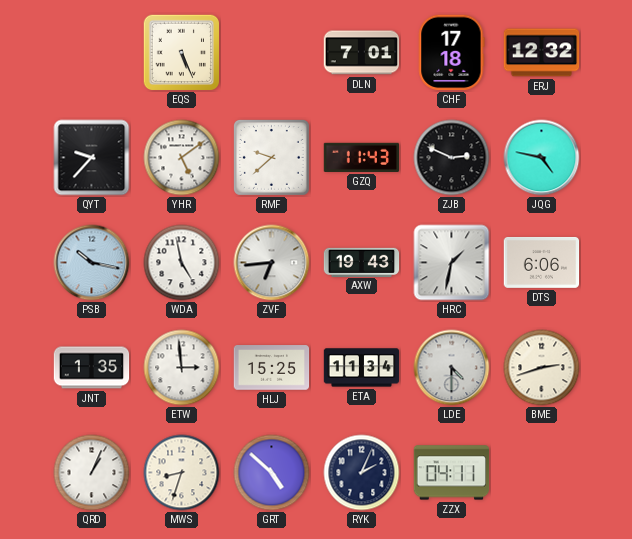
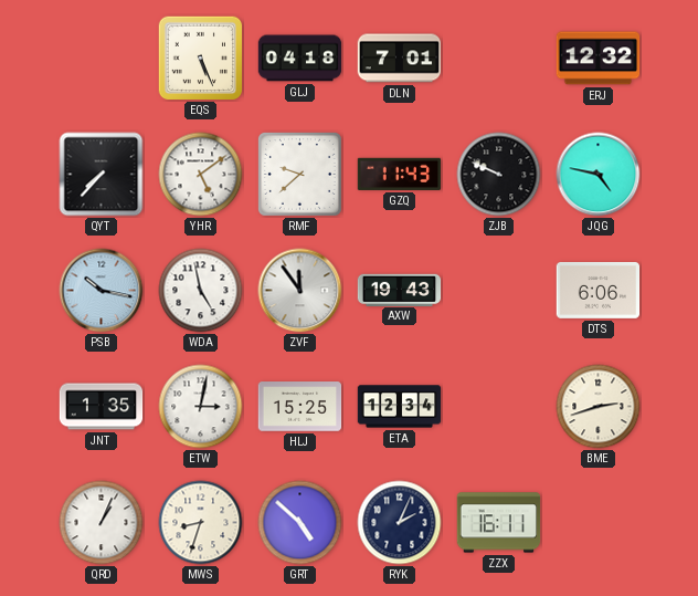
GLJ: none -> 04:18
CHF: 17:18 -> none
QYT: 9:37 -> 7:37
ZJB: 2:49 -> 9:49
ZVF: 6:44 -> 11:54
HRC: 1:32 -> none
ETW: 2:59 -> 3:02
ETA: 11:34 -> 12:34
LDE: 4:30 -> none
ZZX: 04:11 -> 16:11
